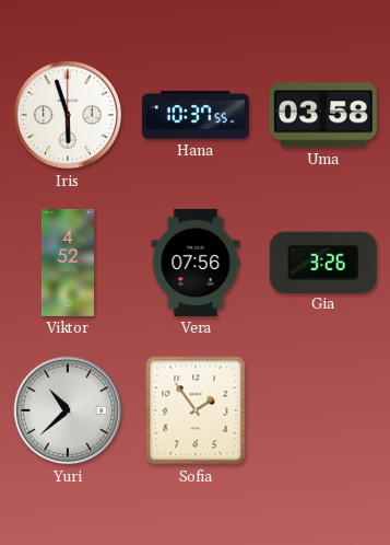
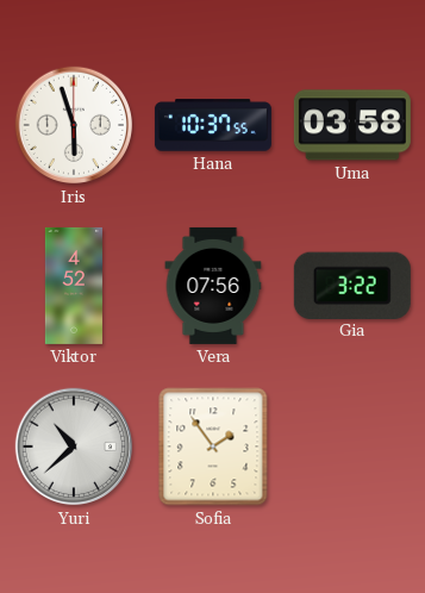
Gia: 3:26 -> 3:22
